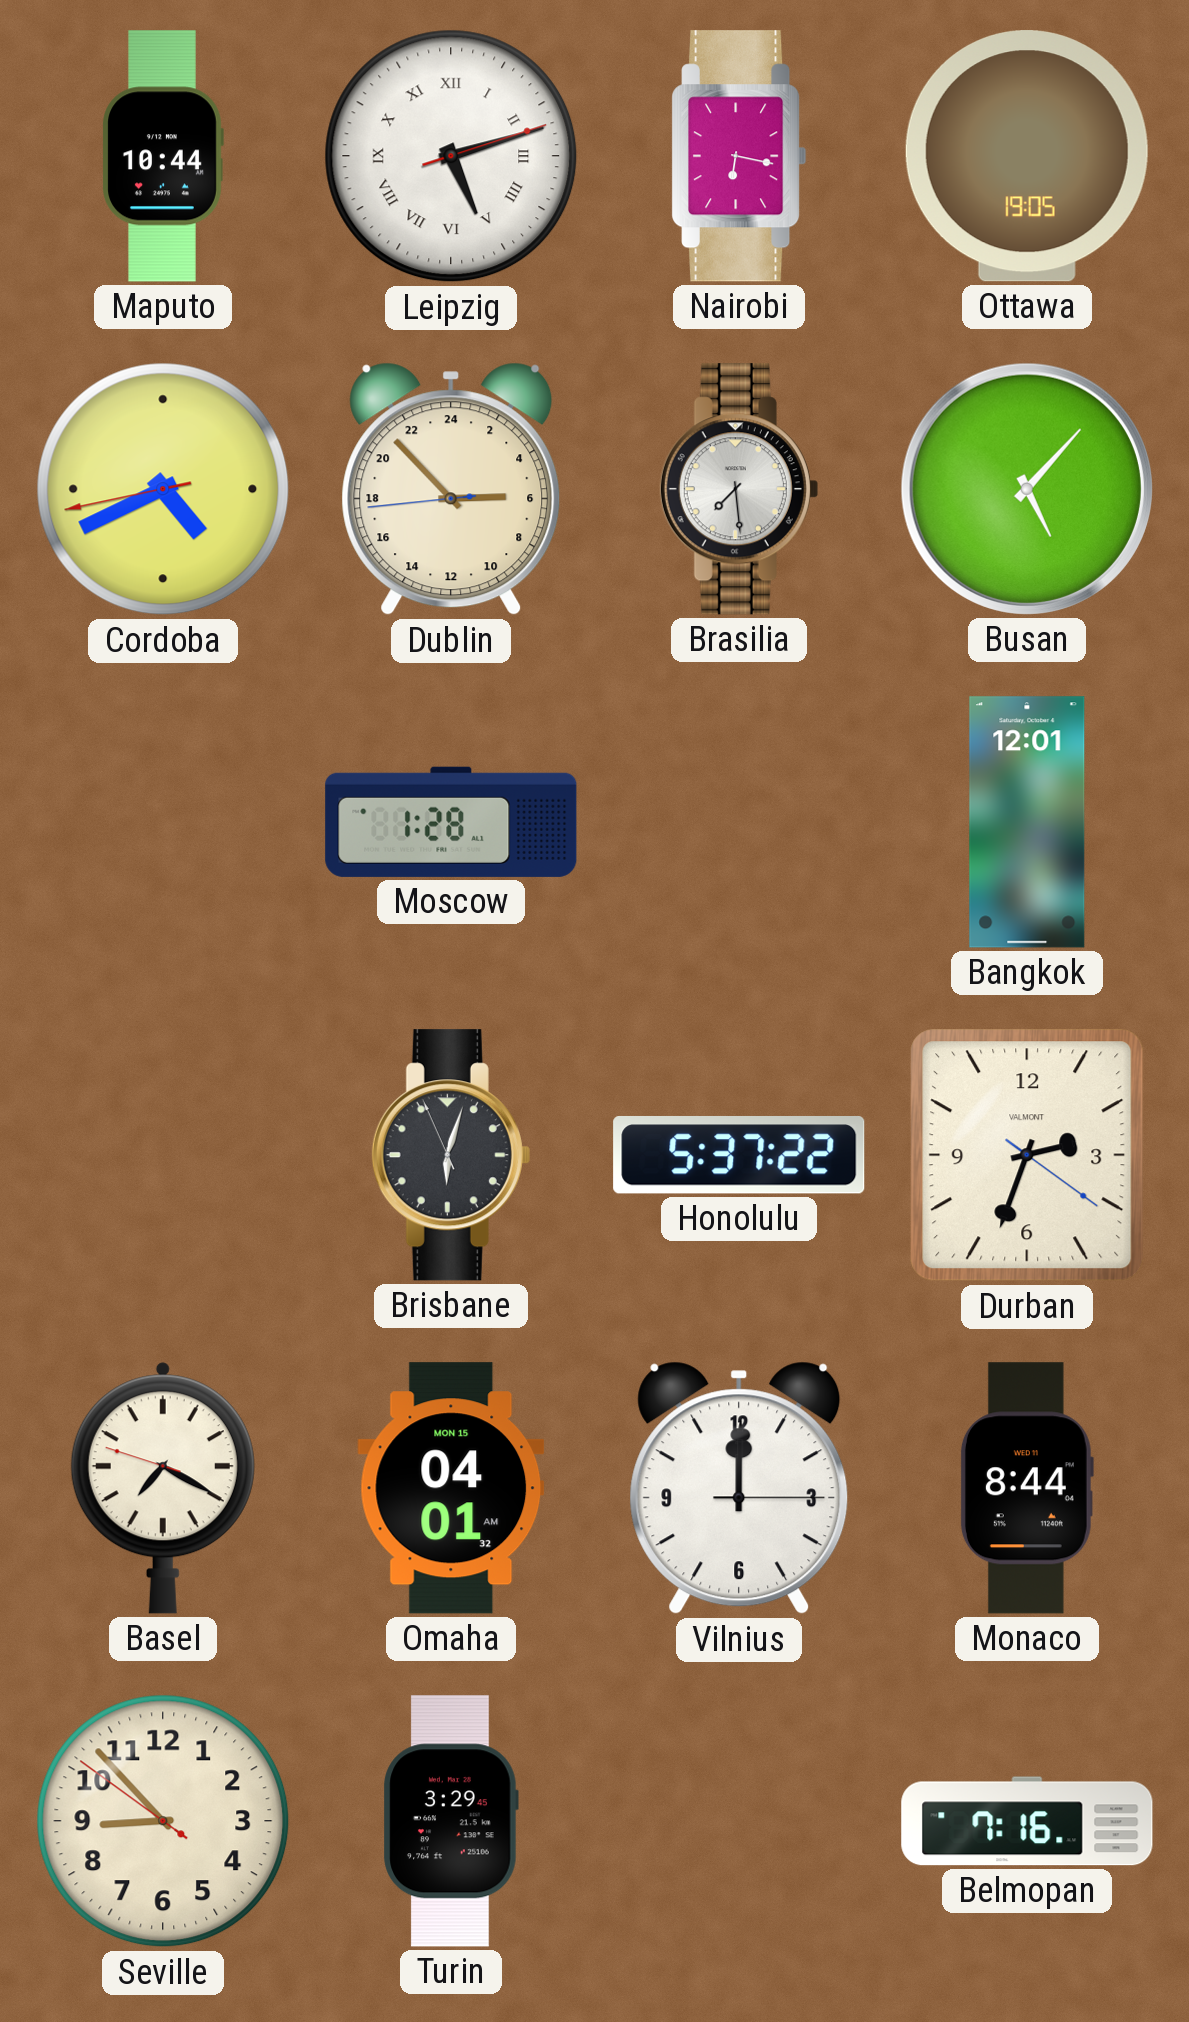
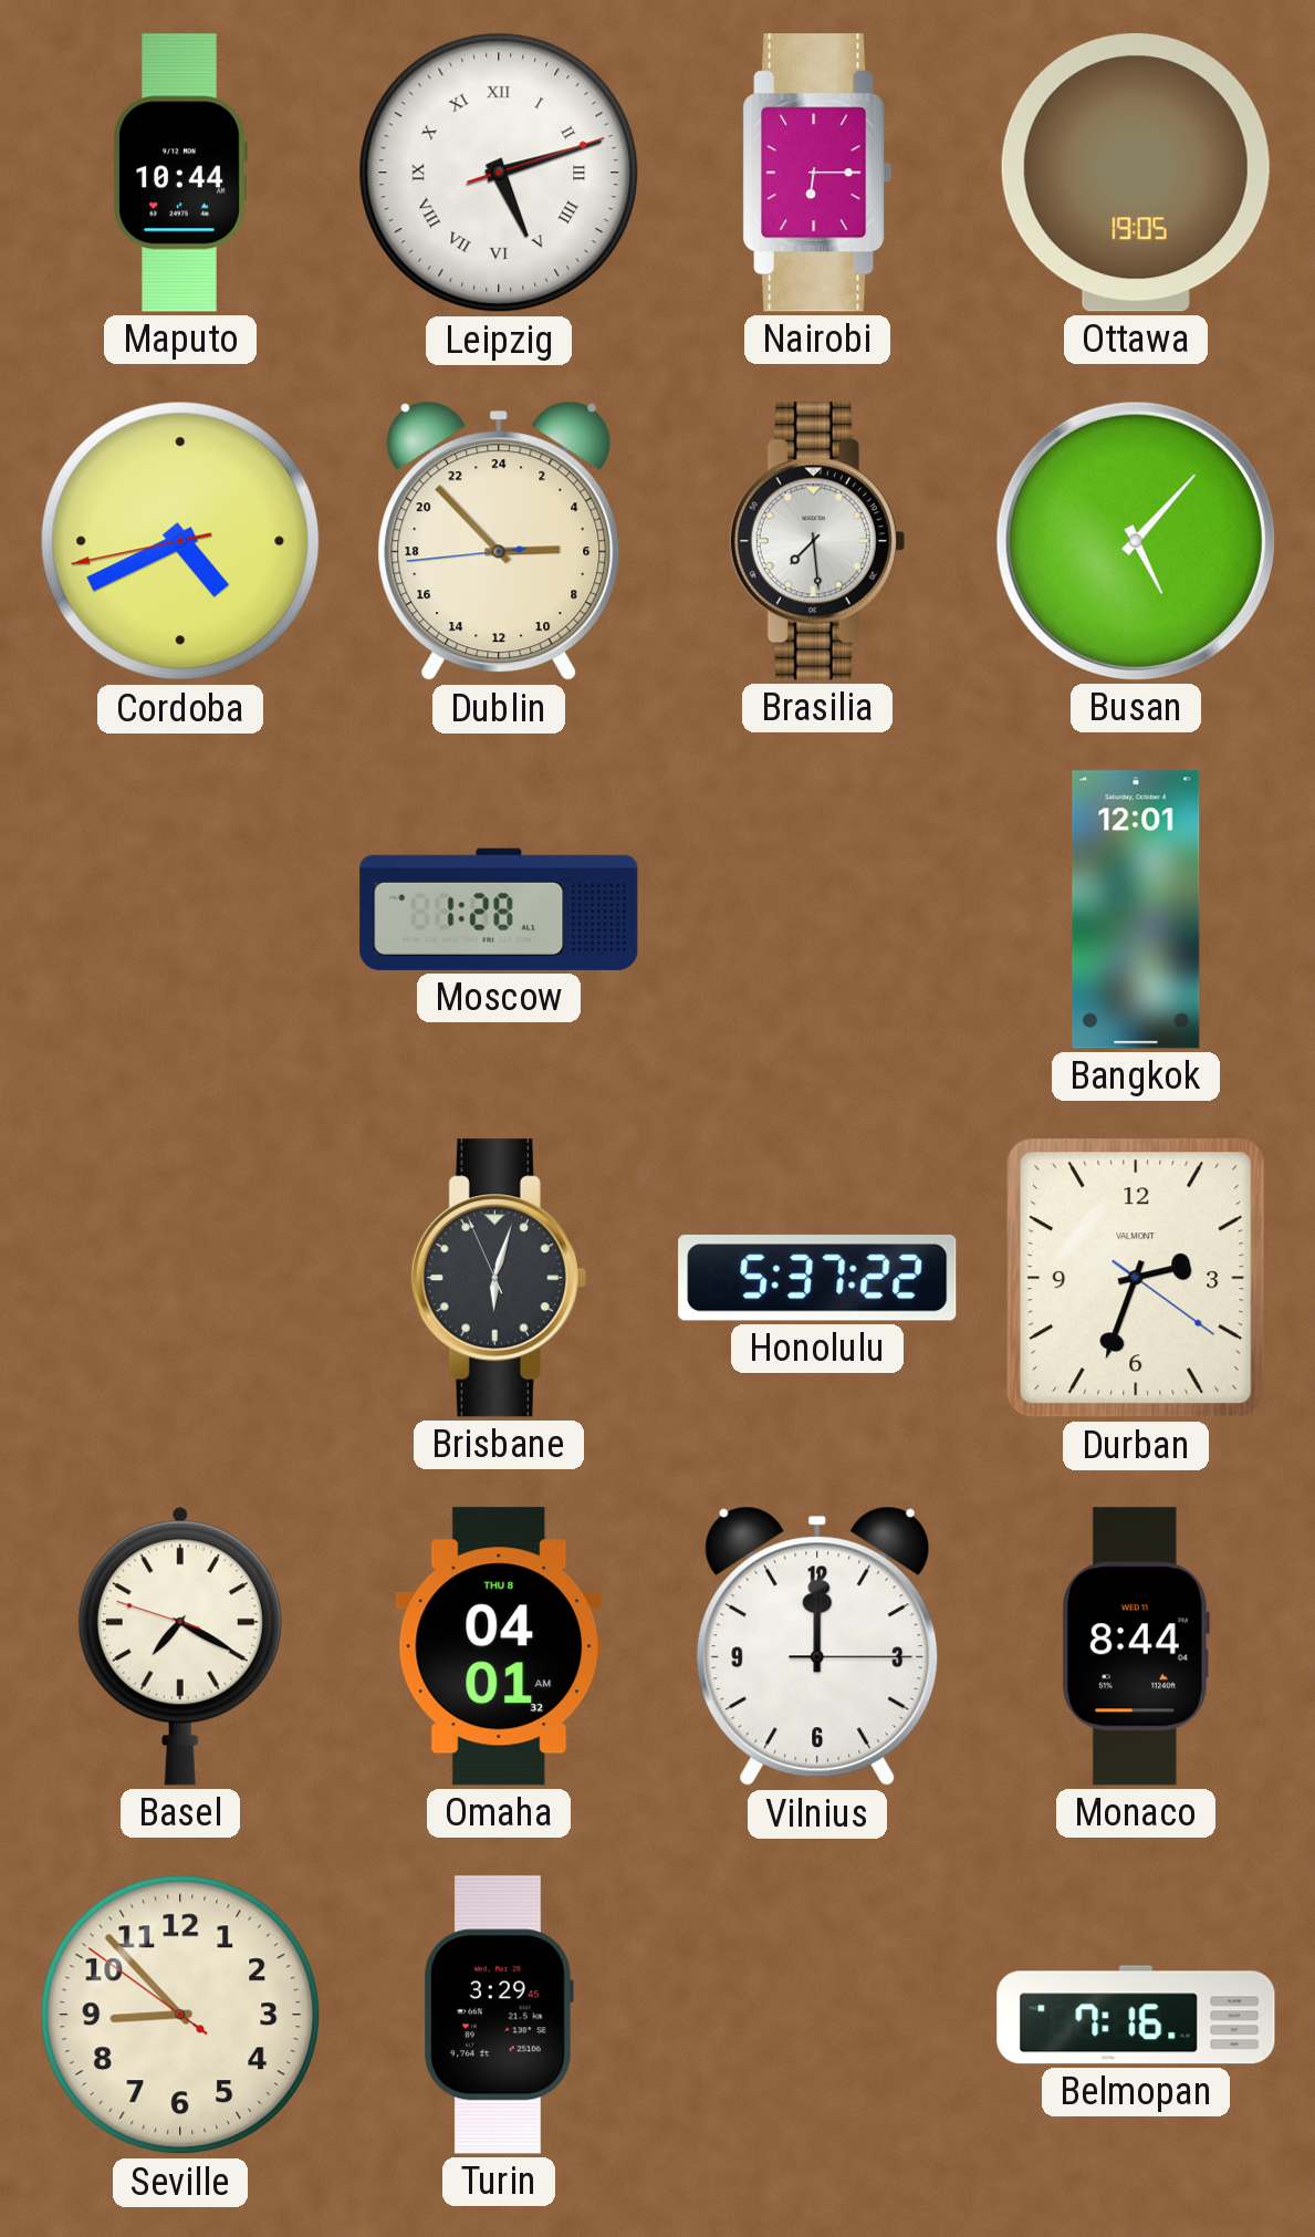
Nairobi: 6:17 -> 6:15
Omaha date: MON 15 -> THU 8
